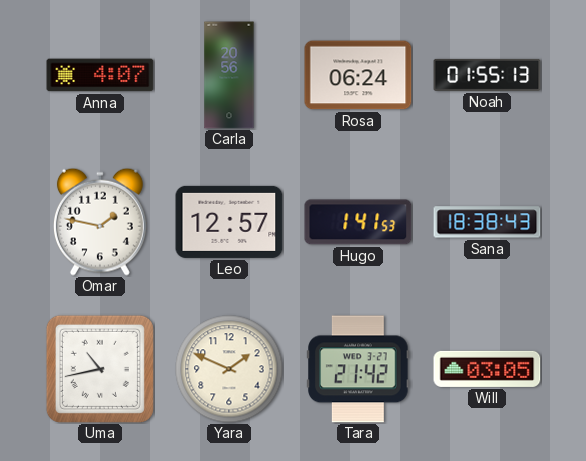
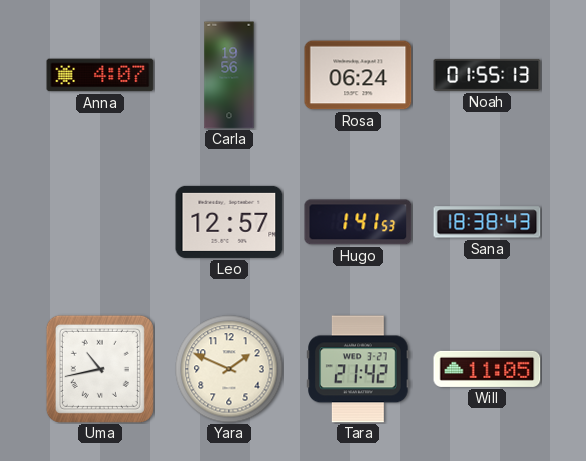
Carla: 20:56 -> 19:56
Omar: 1:47 -> none
Will: 03:05 -> 11:05
